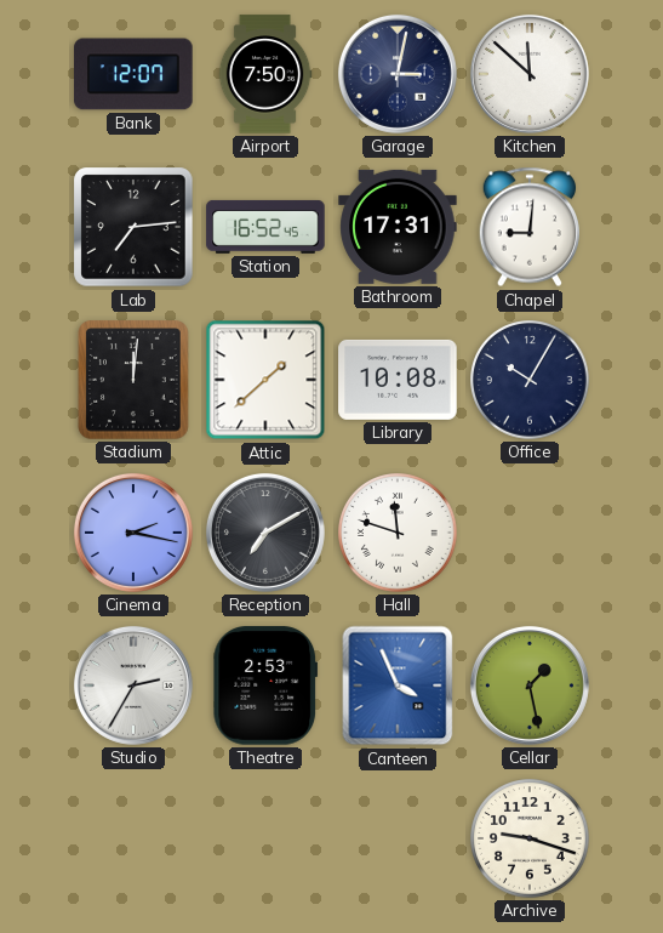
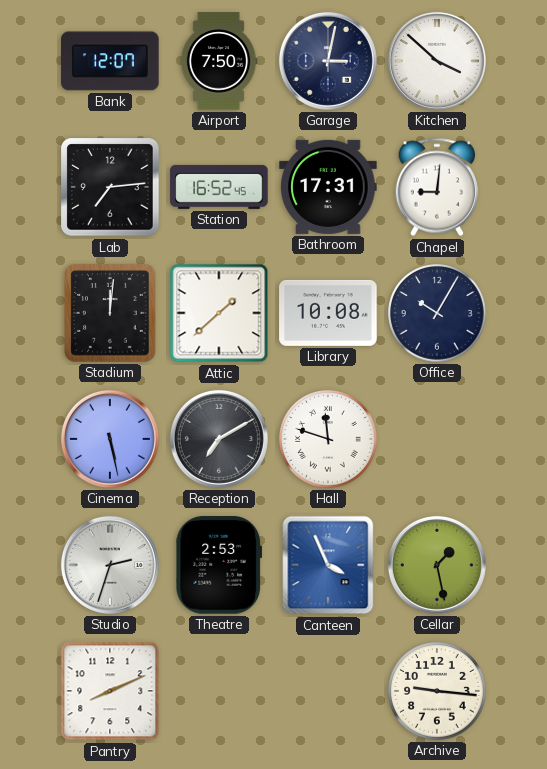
Kitchen: 11:52 -> 3:52
Cinema: 2:17 -> 5:28
Studio: 2:35 -> 2:33
Pantry: none -> 8:11
Archive: 9:18 -> 9:16
